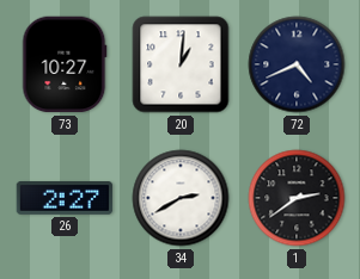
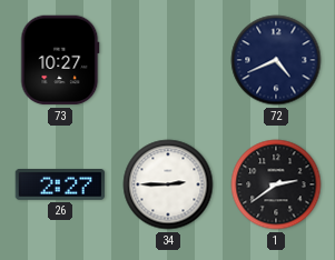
20: 1:01 -> none
34: 2:40 -> 2:45
